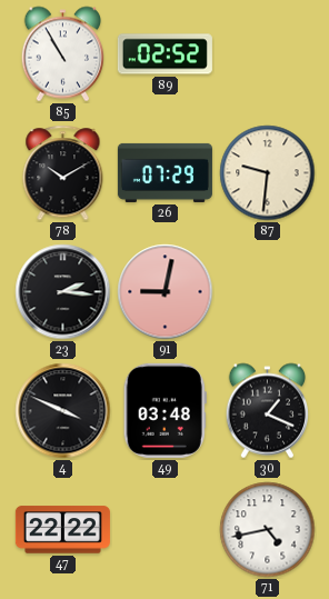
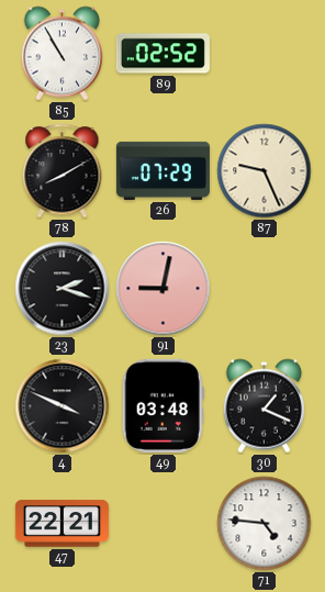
78: 10:10 -> 8:10
87: 9:31 -> 9:26
23: 2:16 -> 2:18
47: 22:22 -> 22:21
71: 4:43 -> 4:46
